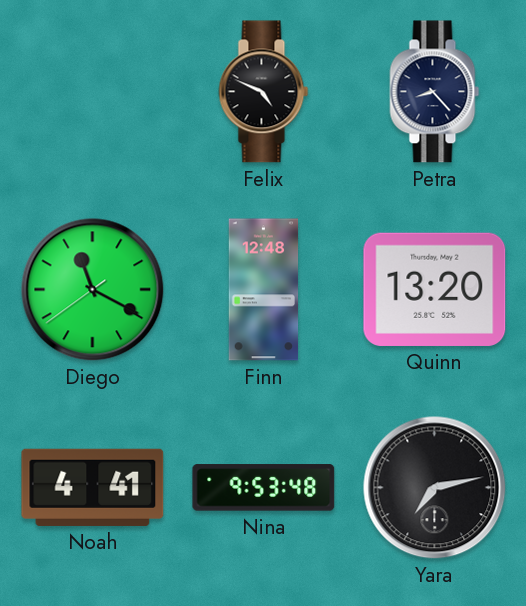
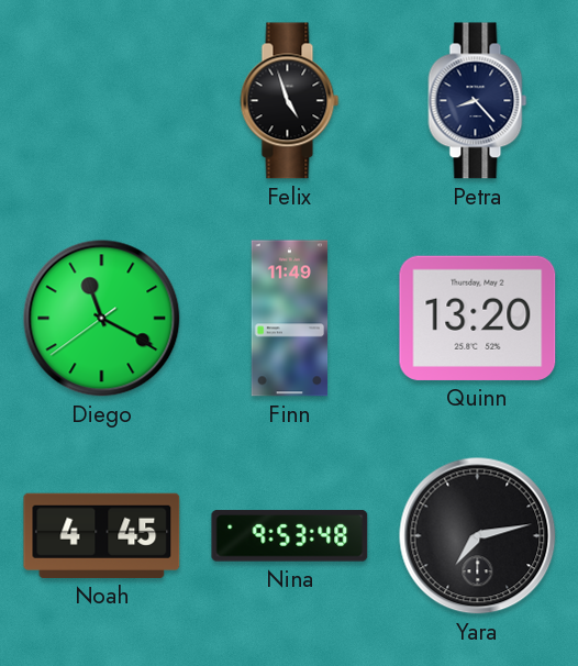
Felix: 4:49 -> 4:57
Finn: 12:48 -> 11:49
Noah: 4:41 -> 4:45
